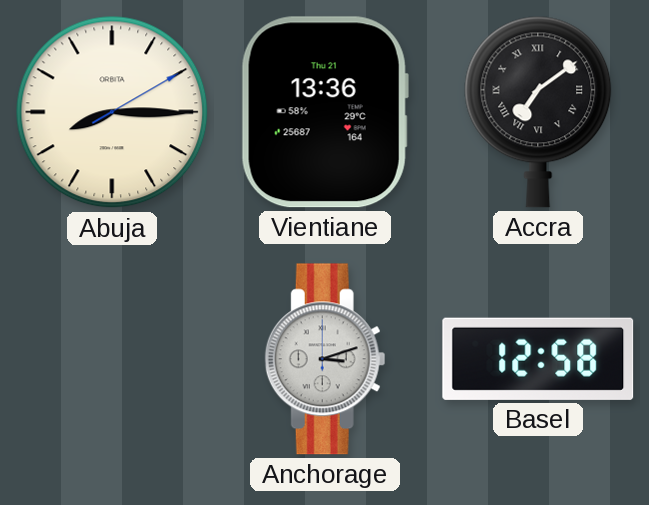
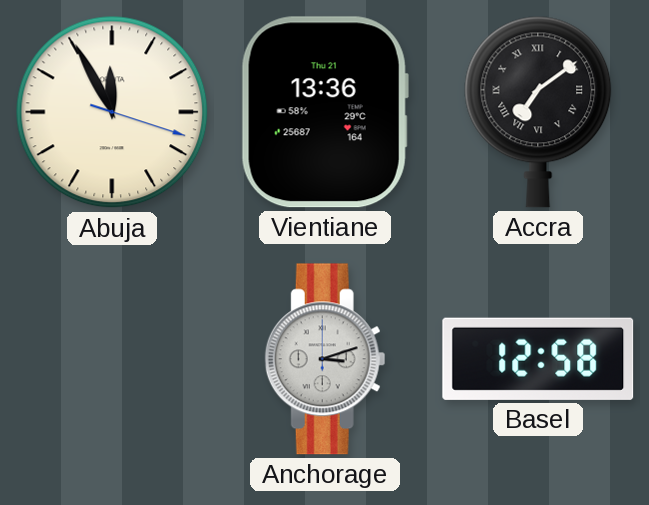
Abuja: 8:15 -> 11:55
